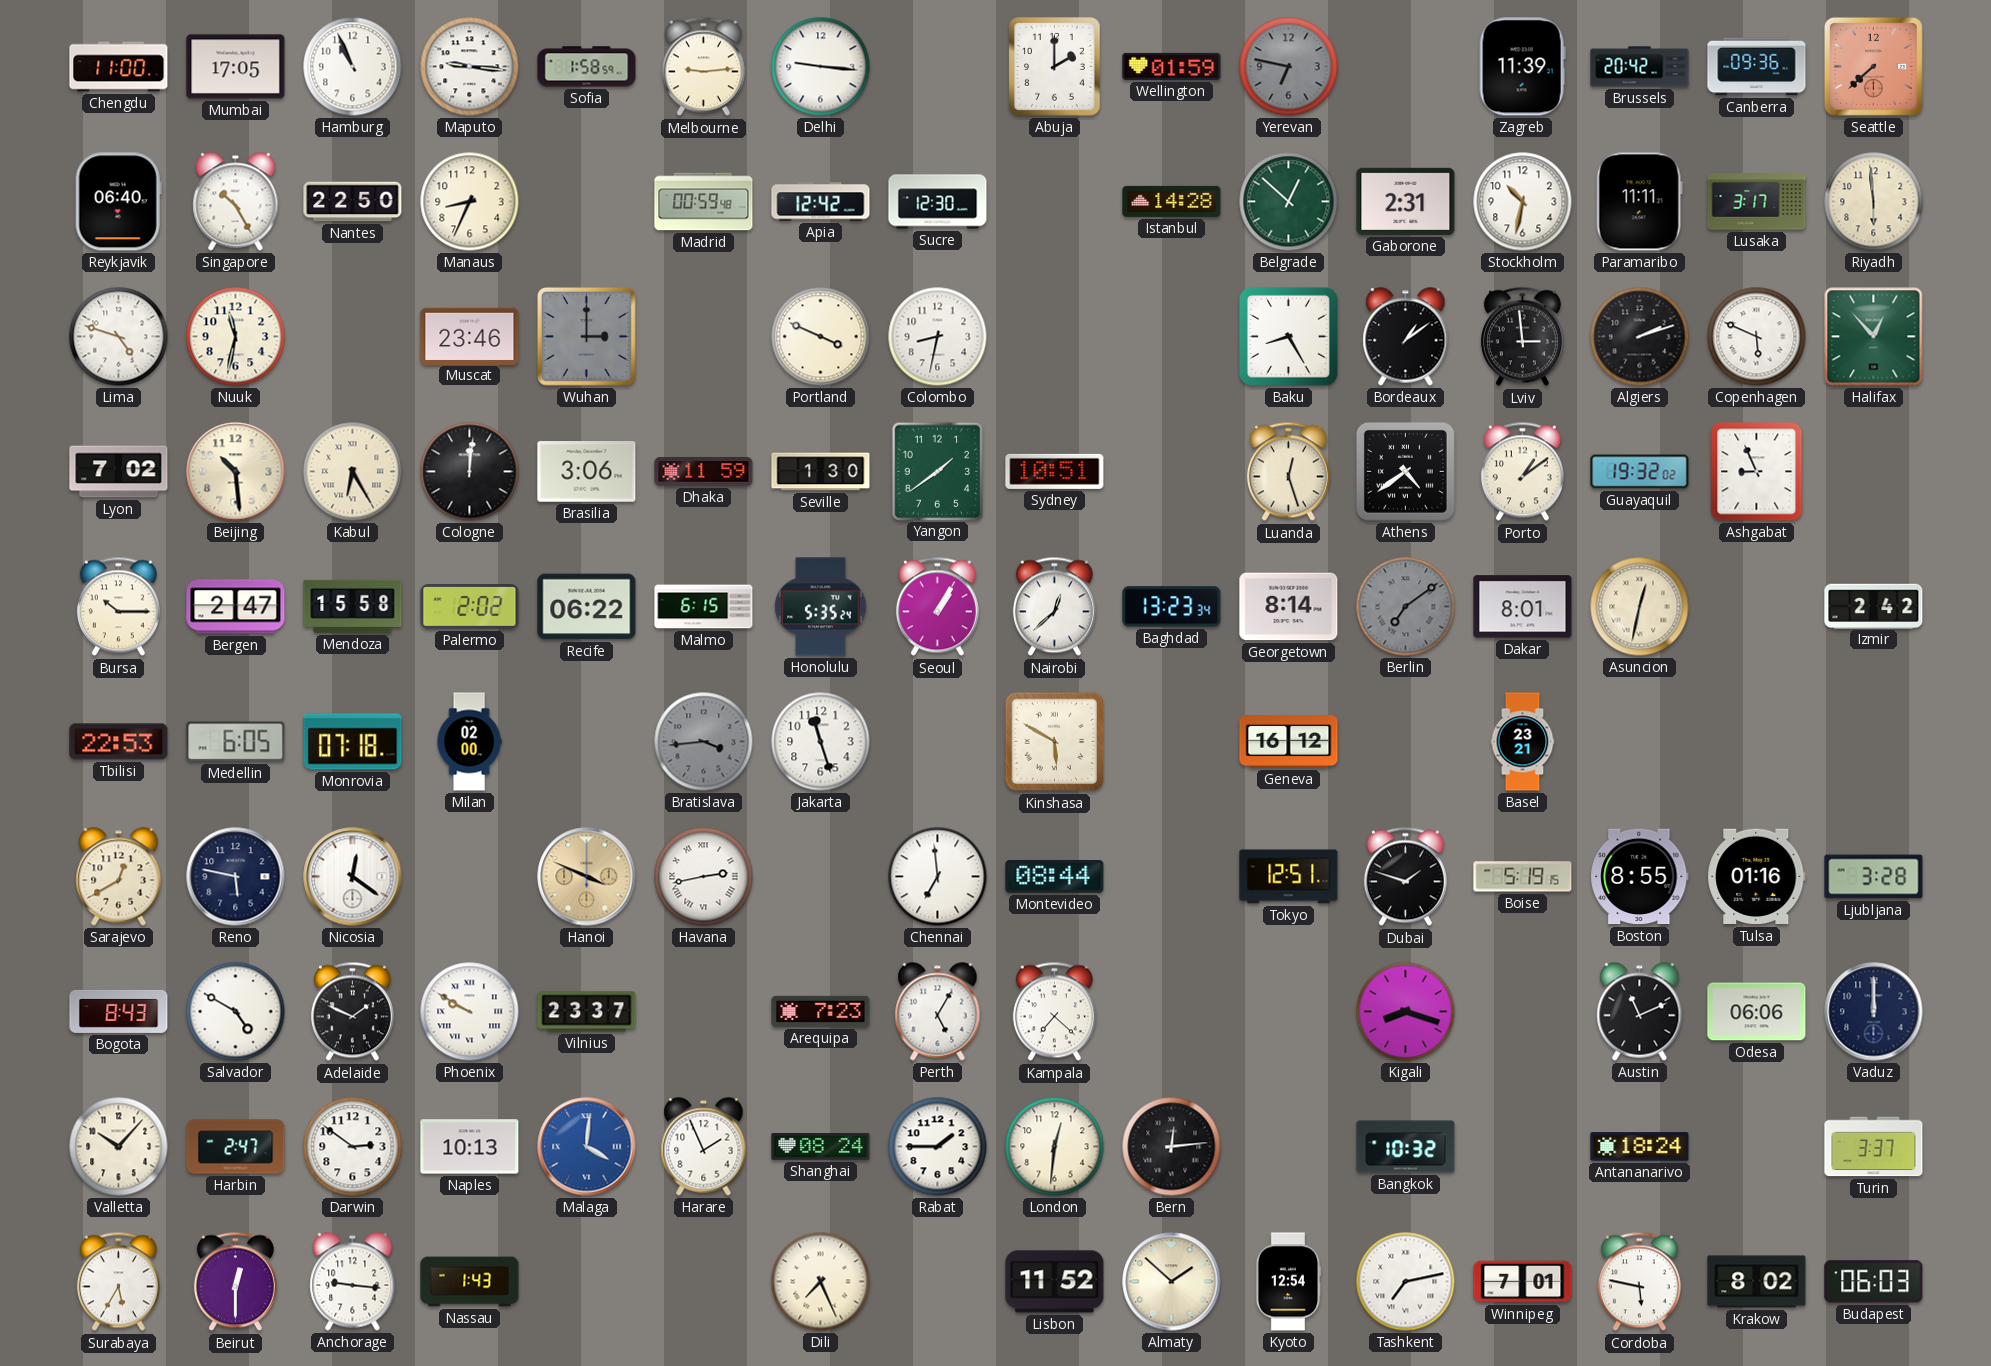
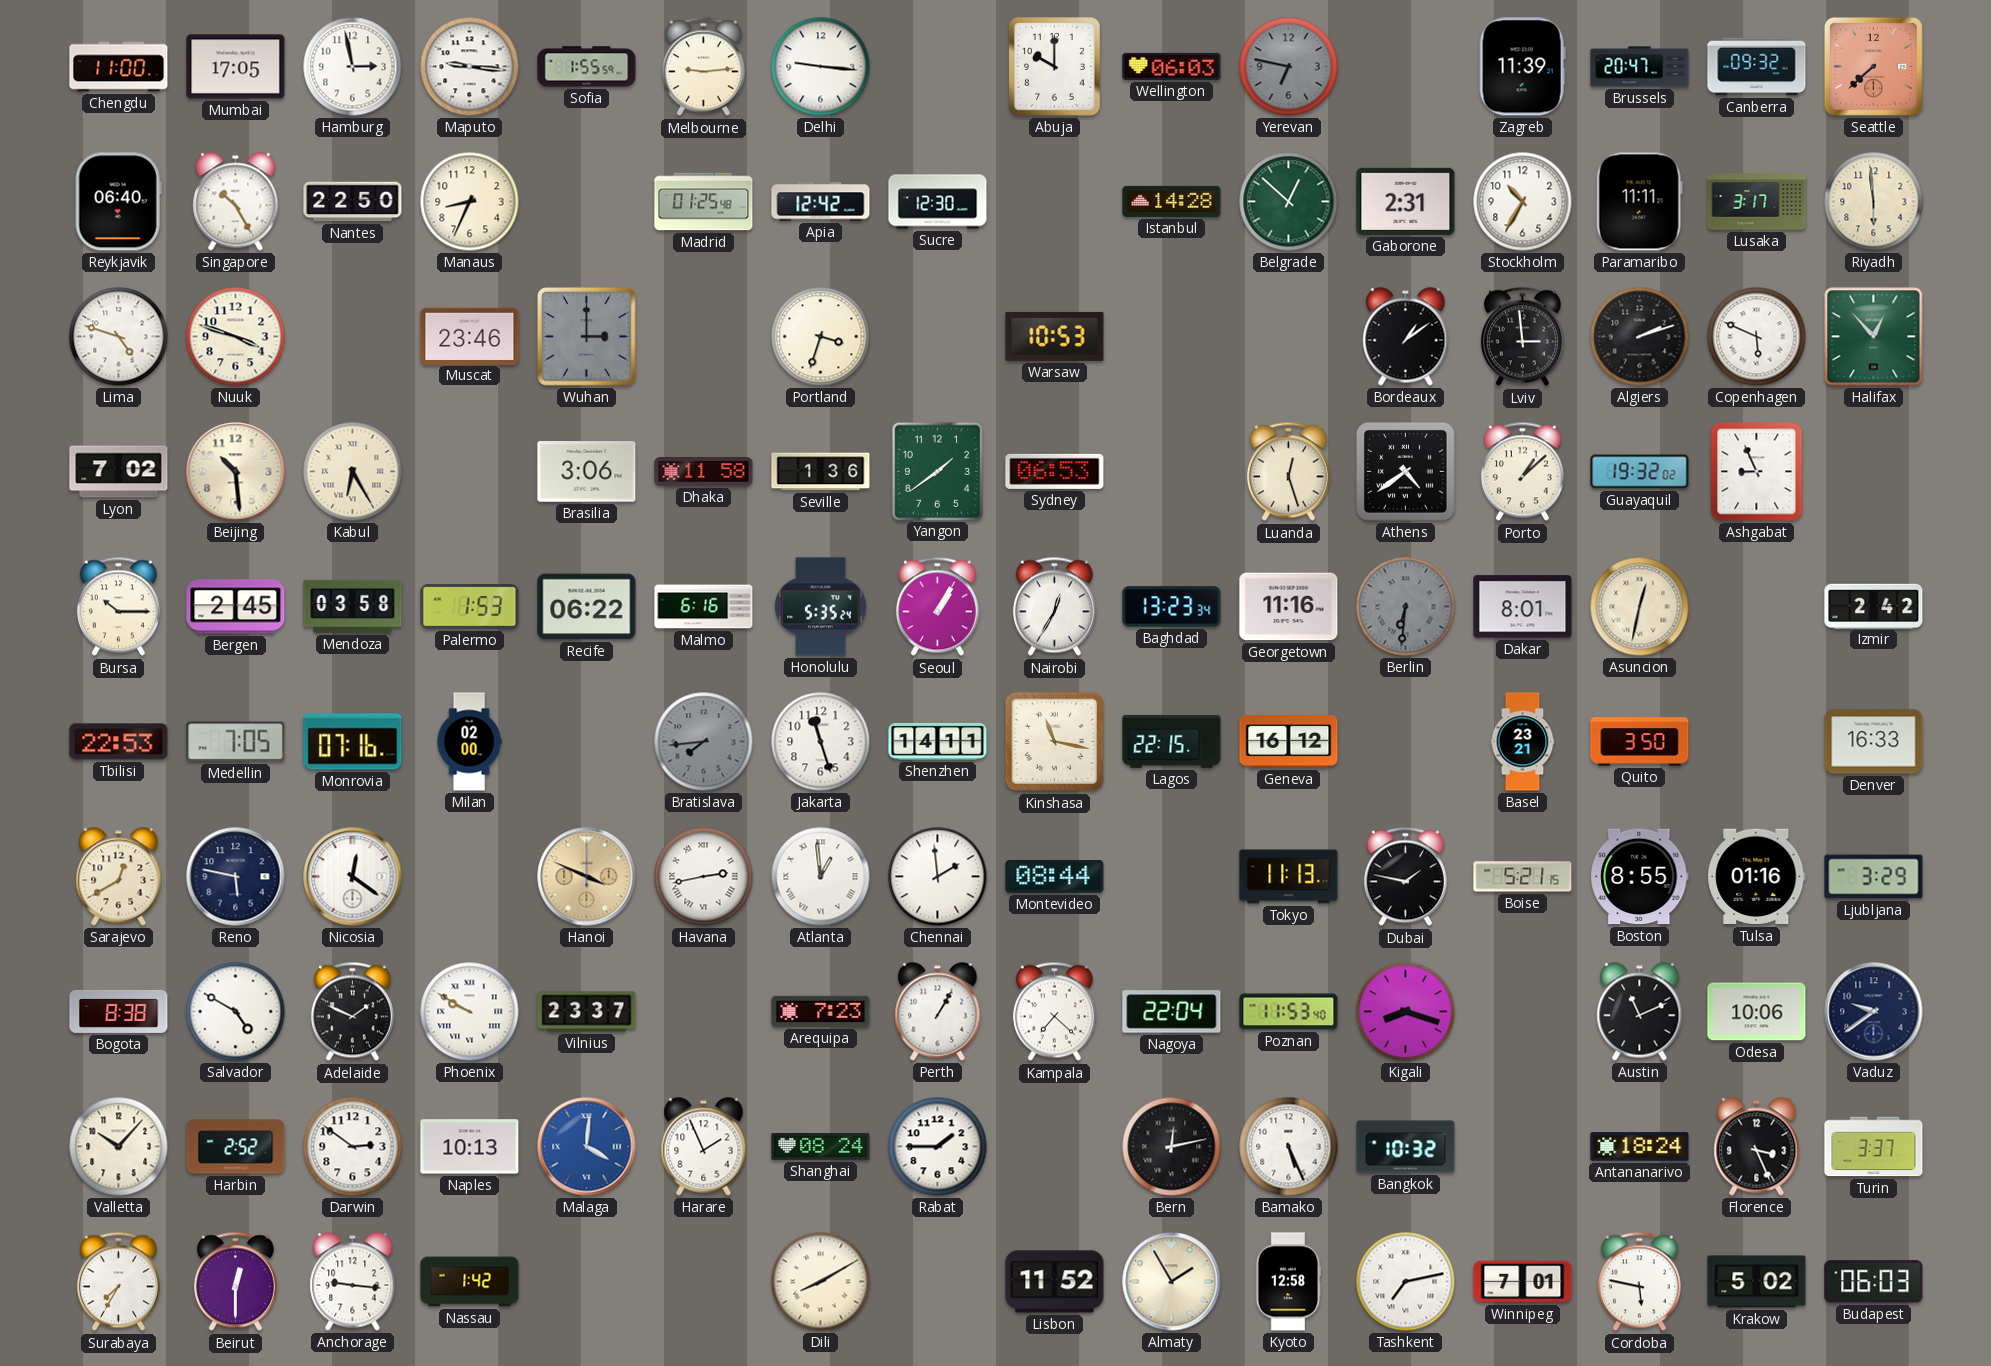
Hamburg: 10:56 -> 2:58
Sofia: 1:58 -> 1:55
Abuja: 2:00 -> 10:00
Wellington: 01:59 -> 06:03
Brussels: 20:42 -> 20:47
Canberra: 09:36 -> 09:32
Madrid: 00:59 -> 01:25
Stockholm: 10:32 -> 10:35
Nuuk: 11:32 -> 3:48
Portland: 3:49 -> 3:33
Colombo: 8:32 -> none
Warsaw: none -> 10:53
Baku: 8:25 -> none
Cologne: 12:01 -> none
Dhaka: 11:59 -> 11:58
Seville: 1:30 -> 1:36
Sydney: 10:51 -> 06:53
Porto: 1:09 -> 1:08
Bergen: 2:47 -> 2:45
Mendoza: 15:58 -> 03:58
Palermo: 2:02 -> 1:53
Malmo: 6:15 -> 6:16
Nairobi: 12:38 -> 12:35
Georgetown: 8:14 -> 11:16
Berlin: 7:09 -> 6:31
Medellin: 6:05 -> 7:05
Monrovia: 07:18 -> 07:16
Bratislava: 3:44 -> 7:44
Shenzhen: none -> 14:11
Kinshasa: 5:50 -> 11:17
Lagos: none -> 22:15
Quito: none -> 3:50
Denver: none -> 16:33
Atlanta: none -> 12:59
Chennai: 6:59 -> 1:59
Tokyo: 12:51 -> 11:13
Dubai: 1:48 -> 1:47
Boise: 5:19 -> 5:21
Ljubljana: 3:28 -> 3:29
Bogota: 8:43 -> 8:38
Perth: 5:05 -> 1:05
Nagoya: none -> 22:04
Poznan: none -> 11:53
Odesa: 06:06 -> 10:06
Vaduz: 12:00 -> 9:39
Harbin: 2:47 -> 2:52
London: 12:31 -> none
Bern: 12:14 -> 12:13
Bamako: none -> 5:26
Florence: none -> 3:26
Surabaya: 5:35 -> 7:35
Nassau: 1:43 -> 1:42
Dili: 7:26 -> 8:10
Almaty: 1:52 -> 1:55
Kyoto: 12:54 -> 12:58
Krakow: 8:02 -> 5:02
